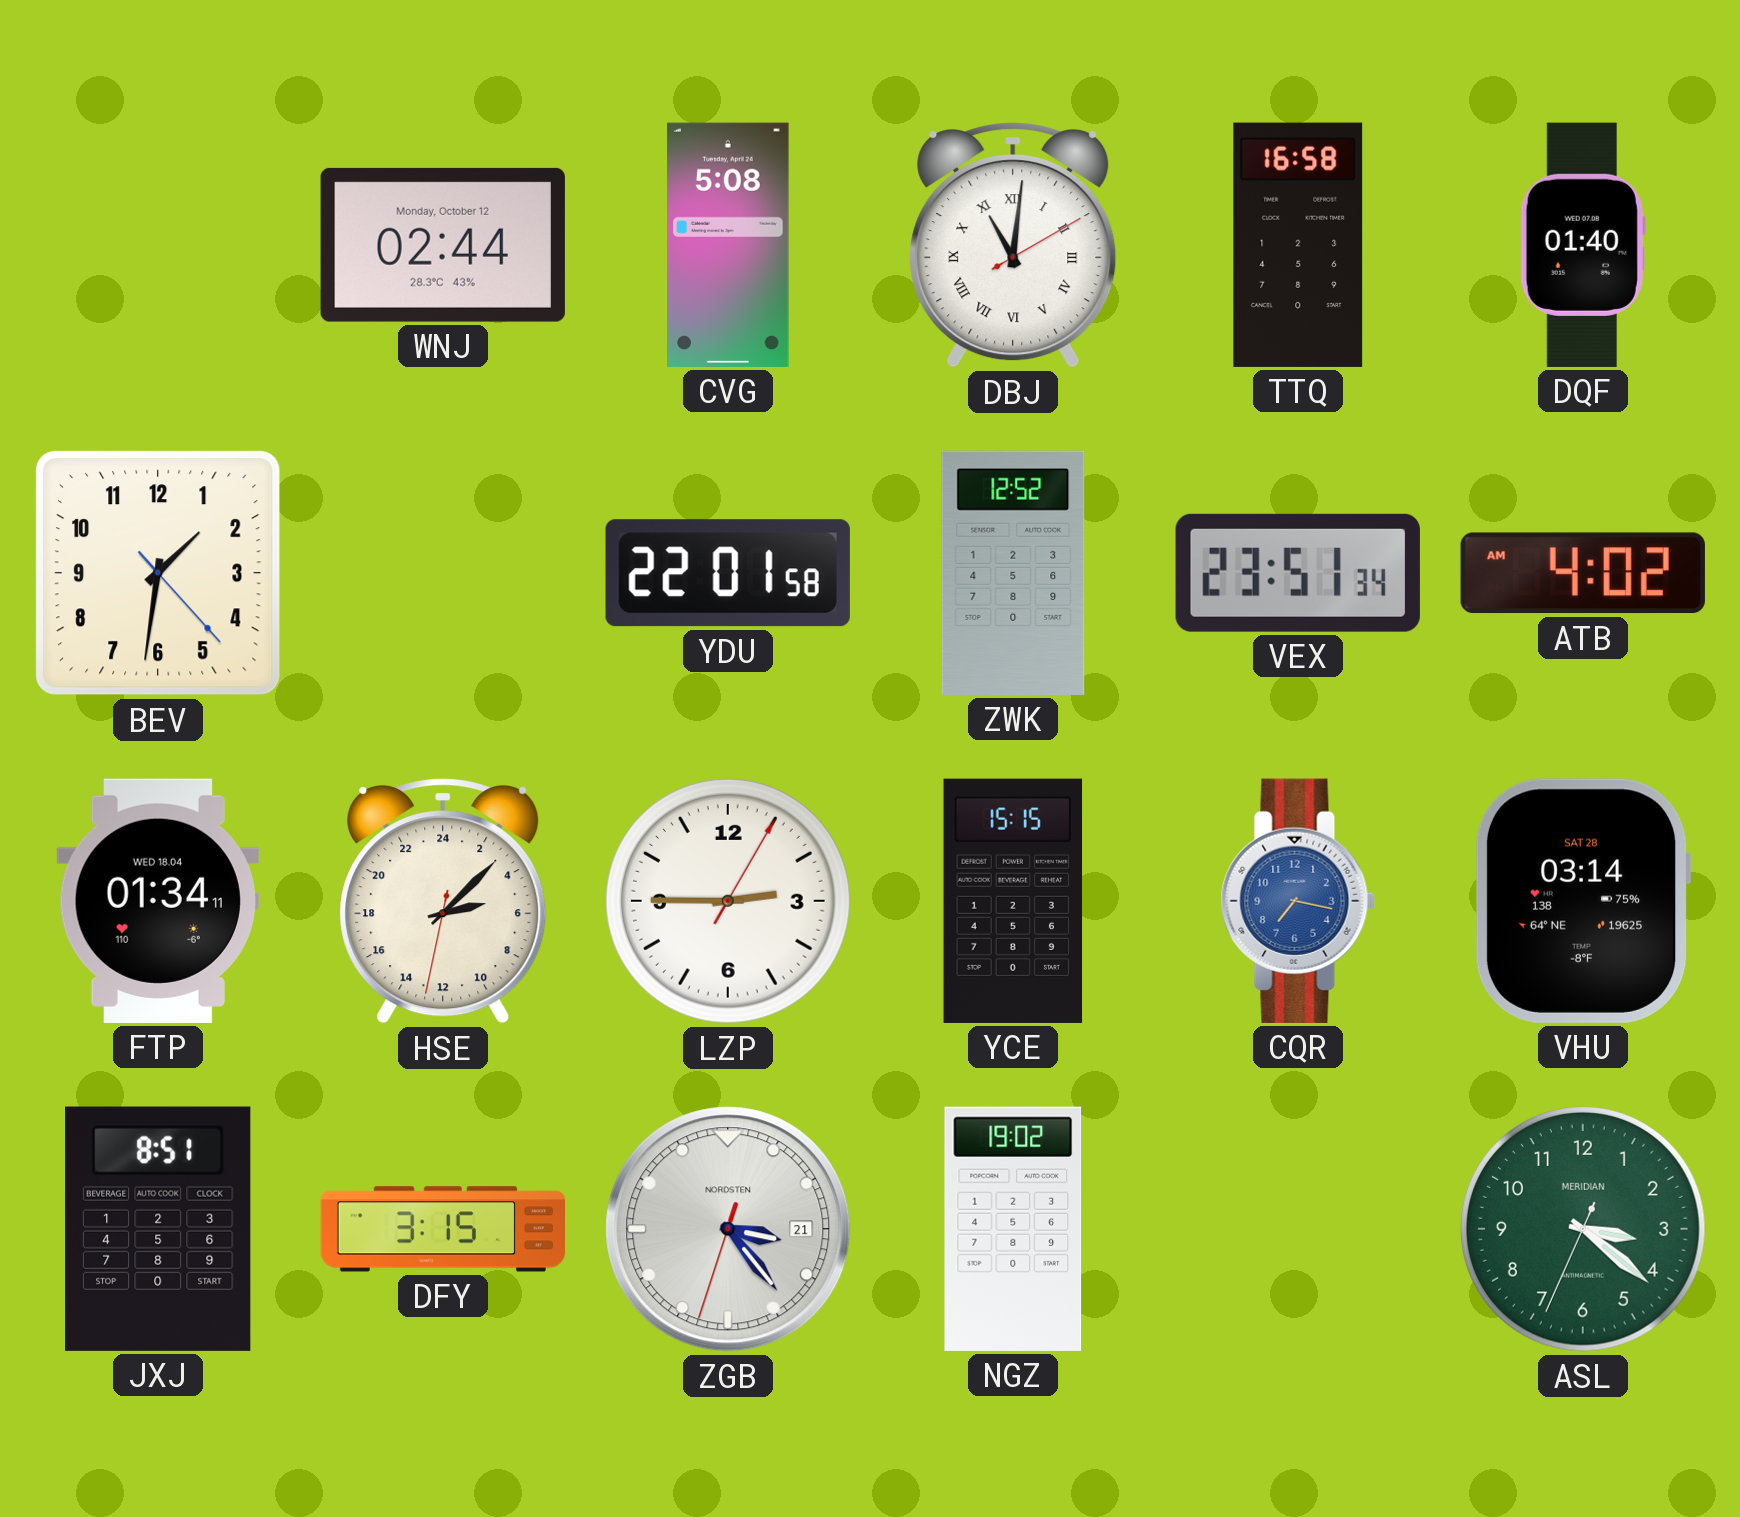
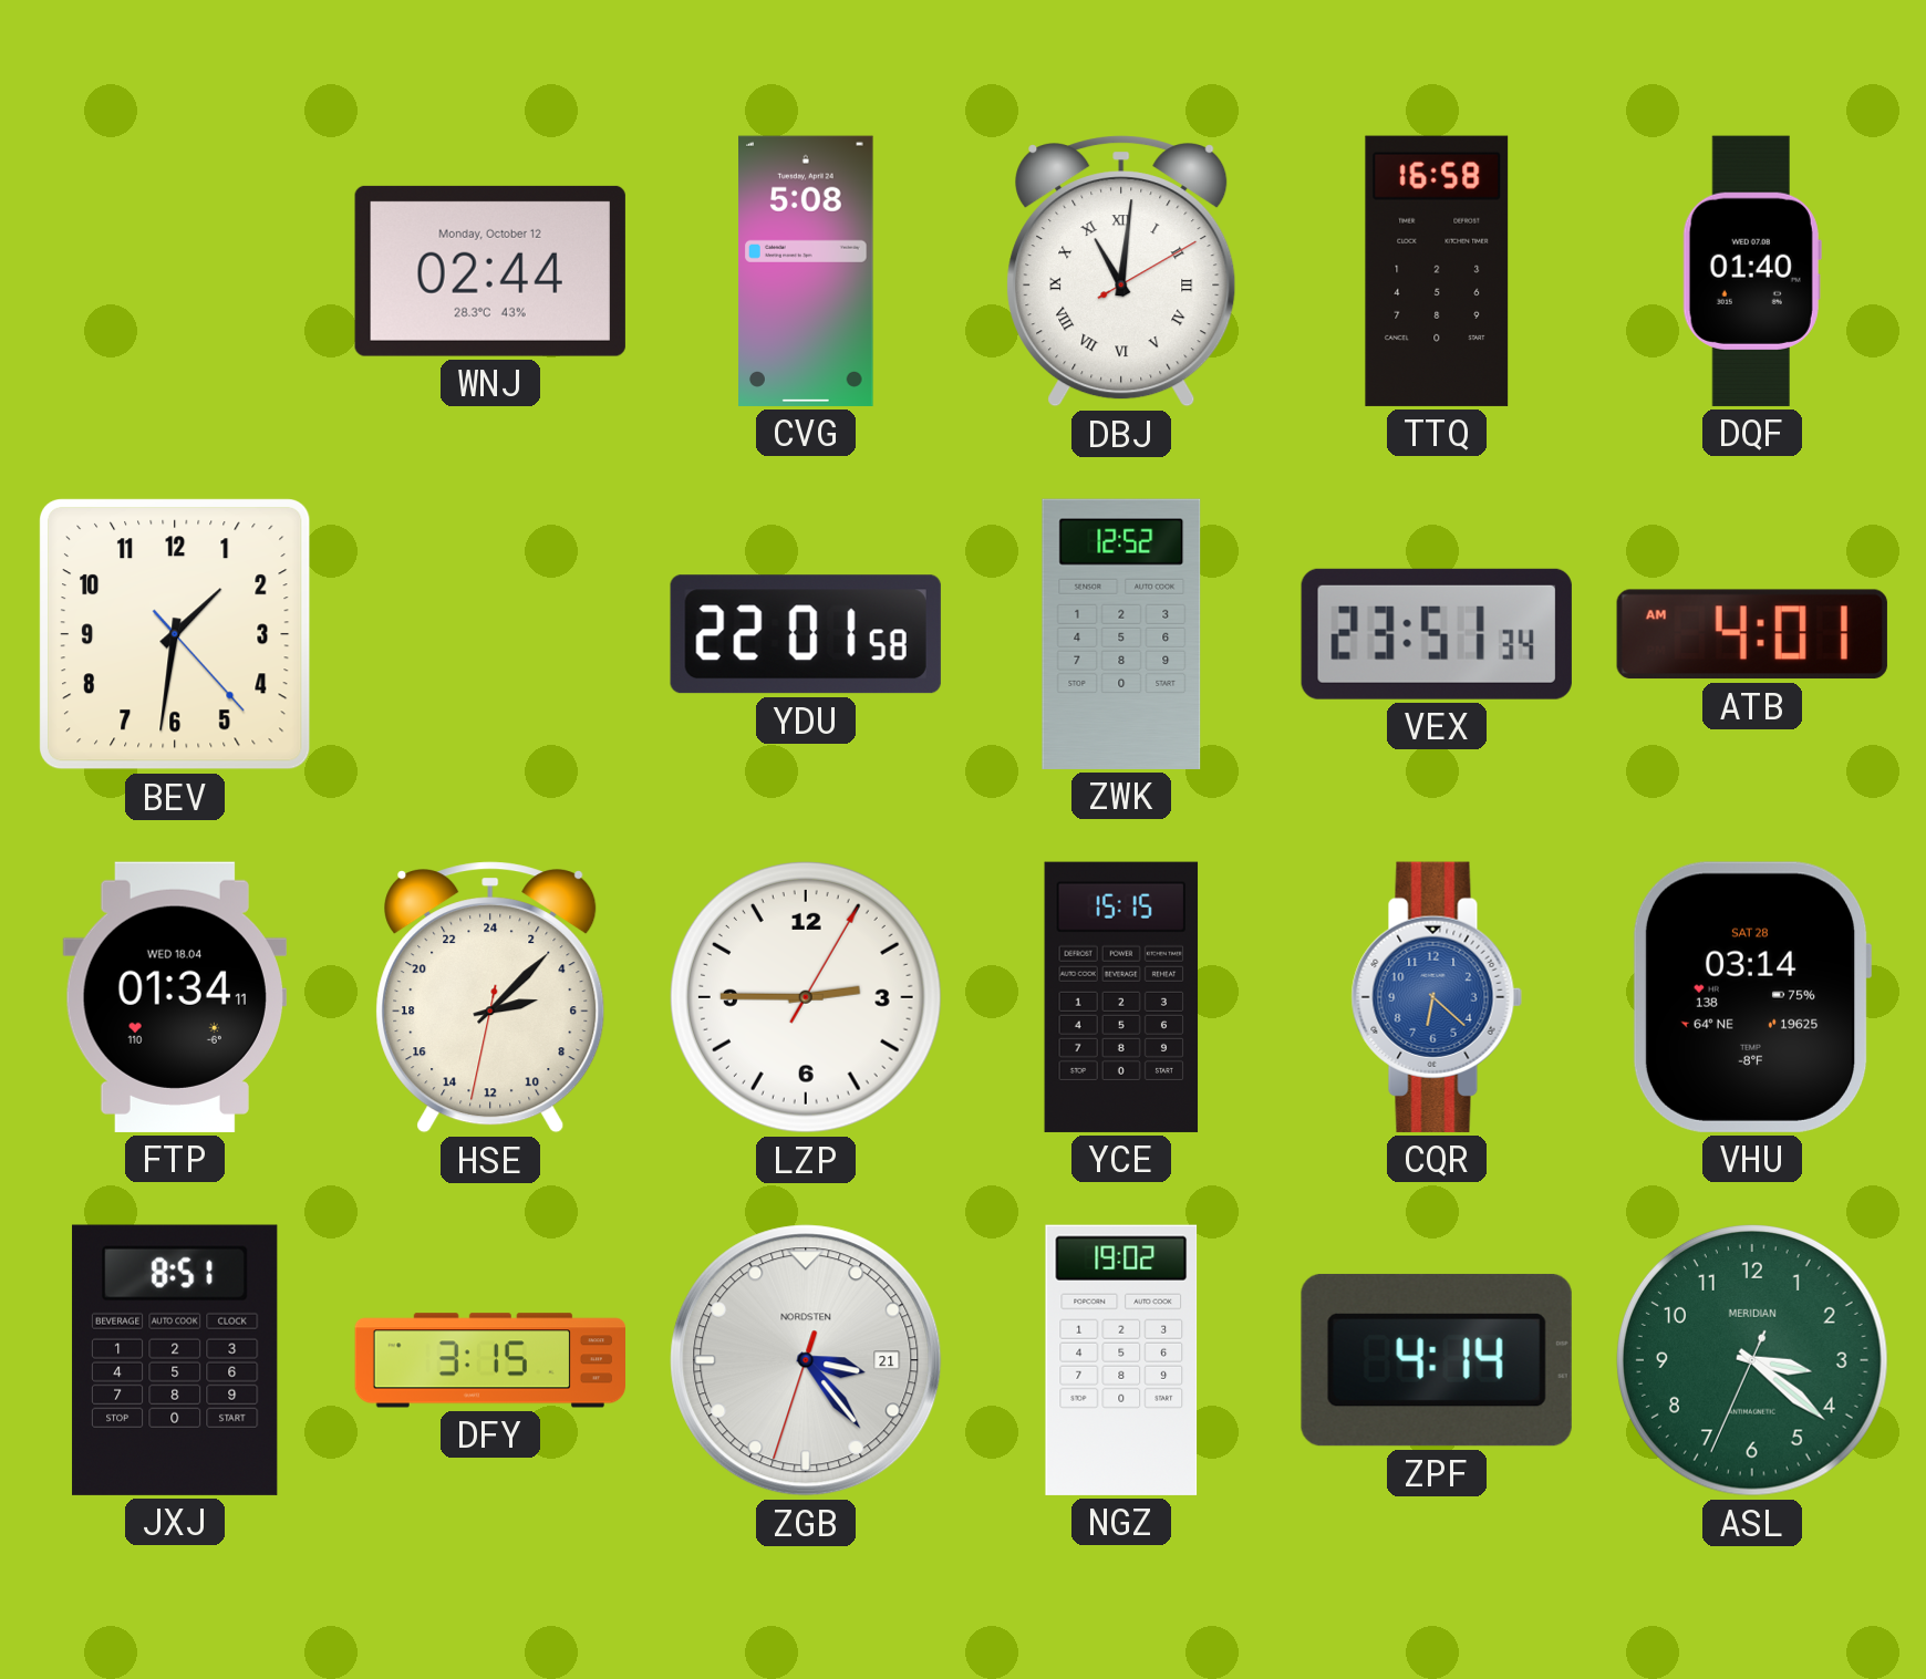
ATB: 4:02 -> 4:01
CQR: 7:17 -> 6:22
ZPF: none -> 4:14
